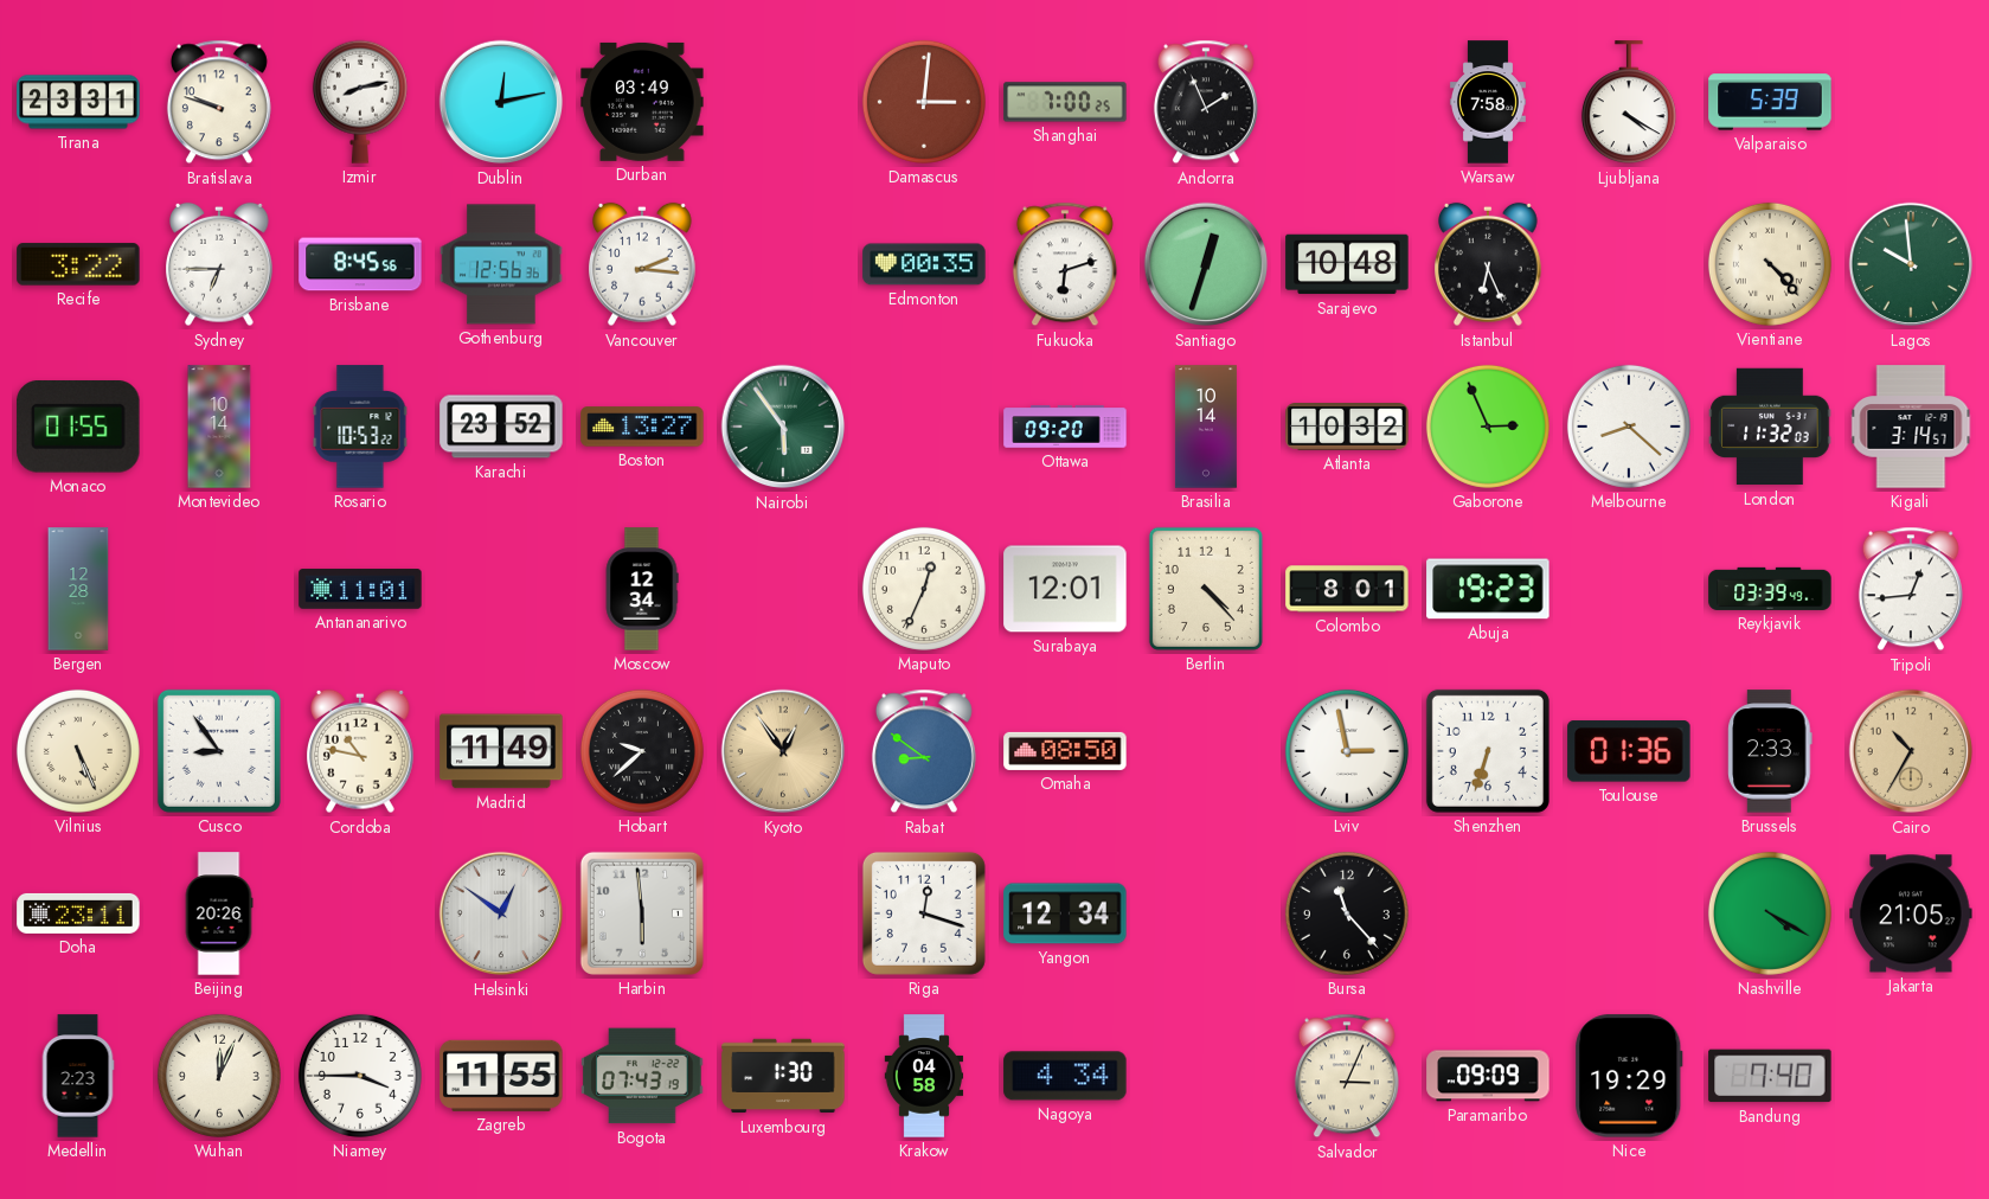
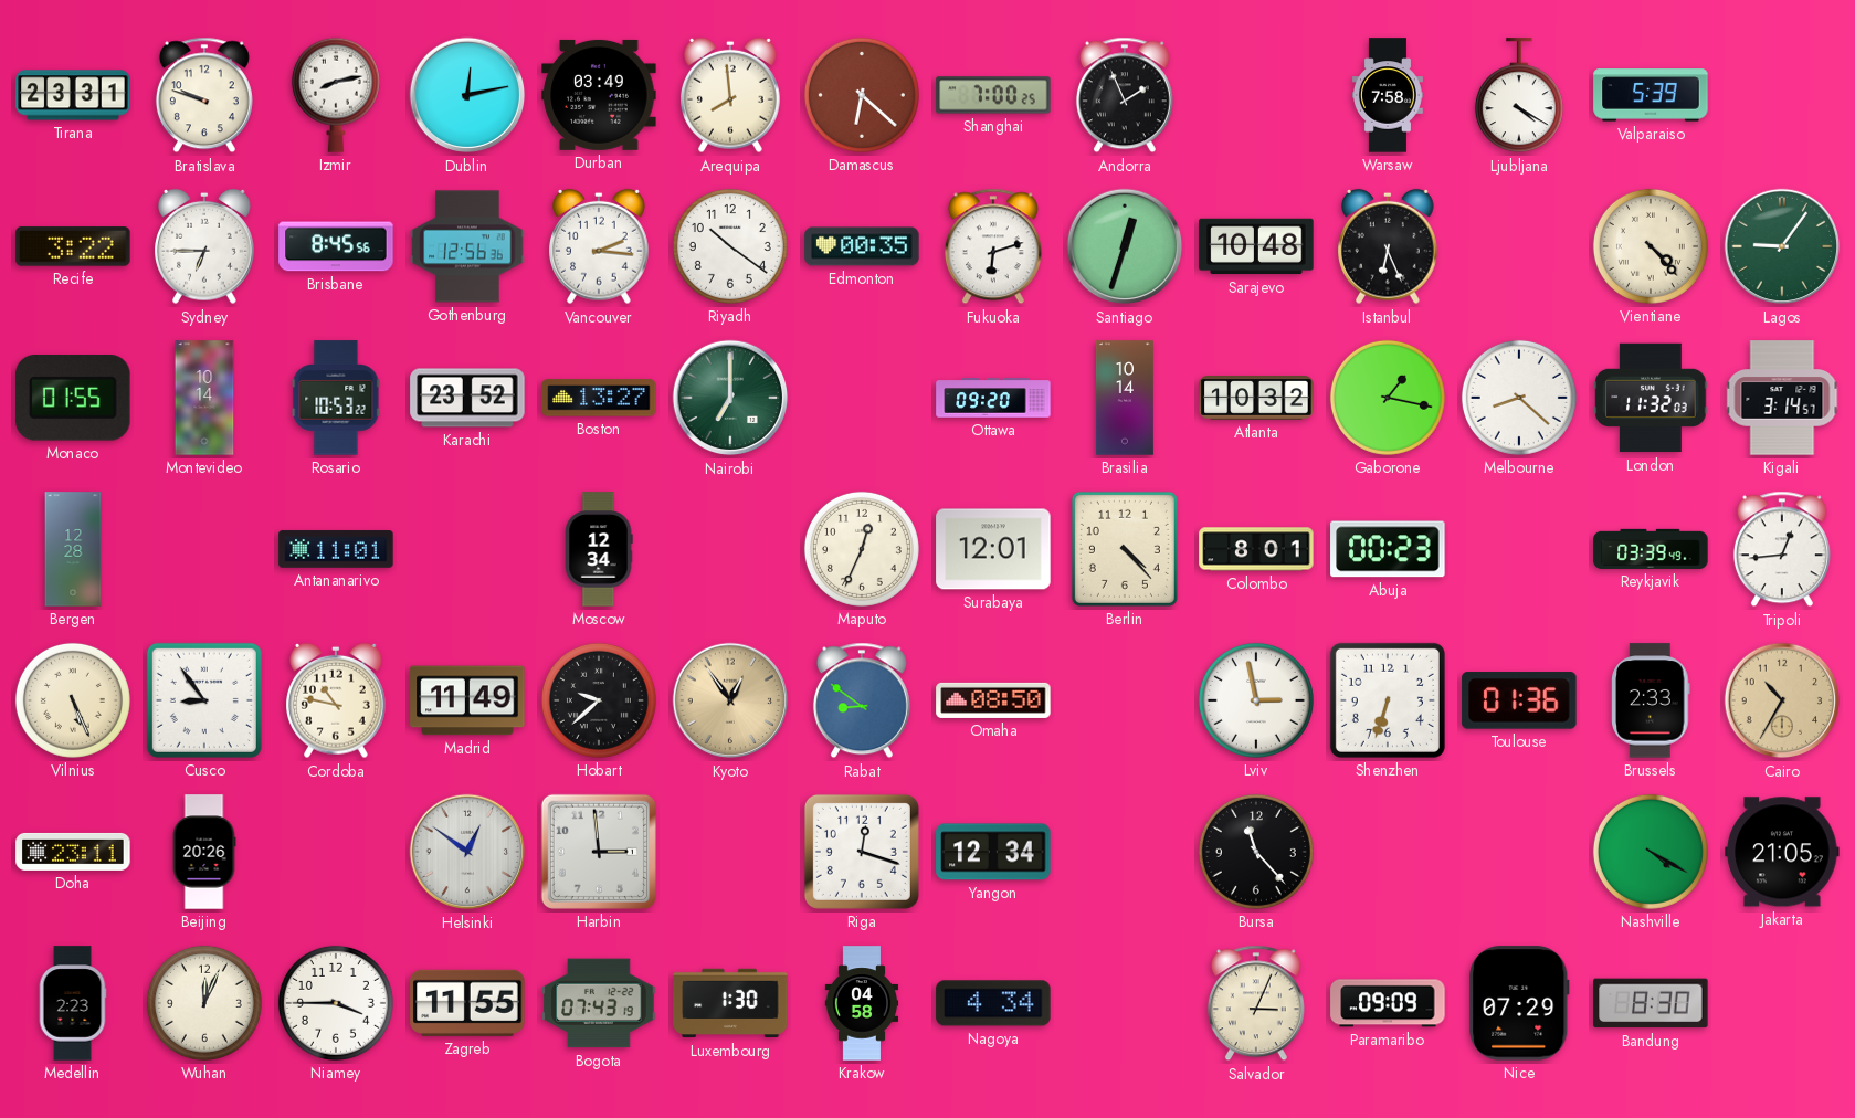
Arequipa: none -> 7:59
Damascus: 3:01 -> 6:22
Riyadh: none -> 10:21
Lagos: 9:59 -> 9:06
Nairobi: 5:54 -> 7:00
Gaborone: 2:56 -> 1:17
Abuja: 19:23 -> 00:23
Harbin: 5:59 -> 2:59
Nice: 19:29 -> 07:29
Bandung: 7:40 -> 8:30
